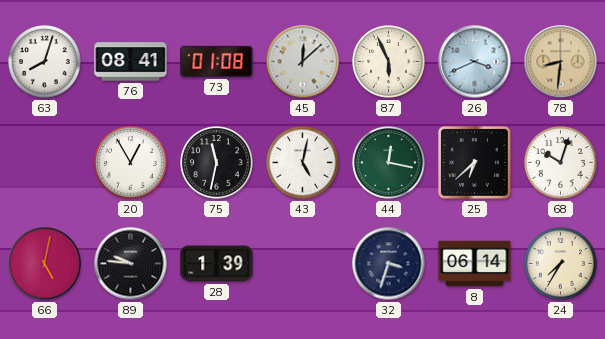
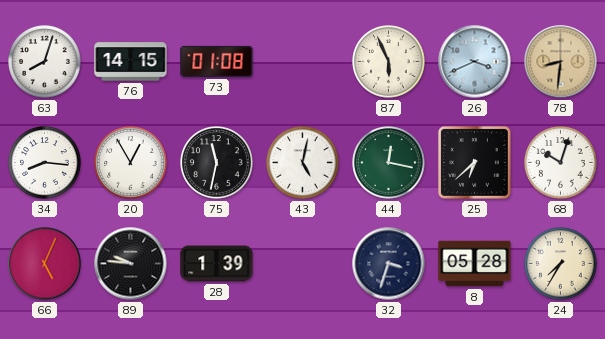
76: 08:41 -> 14:15
45: 12:08 -> none
34: none -> 8:16
66: 5:02 -> 5:04
8: 06:14 -> 05:28
